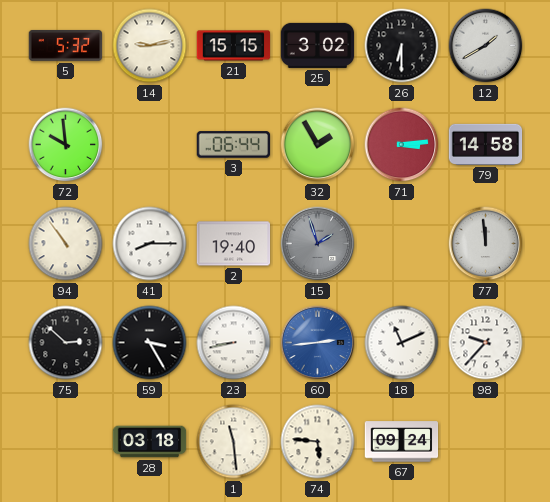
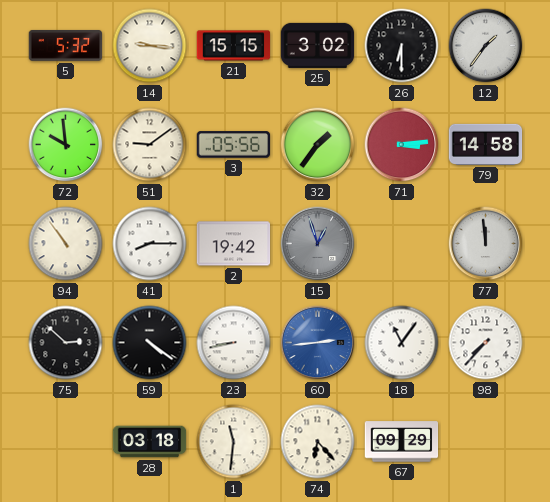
14: 9:13 -> 9:16
12: 1:40 -> 1:36
51: none -> 9:09
3: 06:44 -> 05:56
32: 1:55 -> 1:36
2: 19:40 -> 19:42
15: 1:57 -> 12:57
59: 3:25 -> 4:21
18: 11:11 -> 11:06
98: 9:37 -> 7:37
1: 11:29 -> 11:31
74: 5:46 -> 6:23
67: 09:24 -> 09:29
